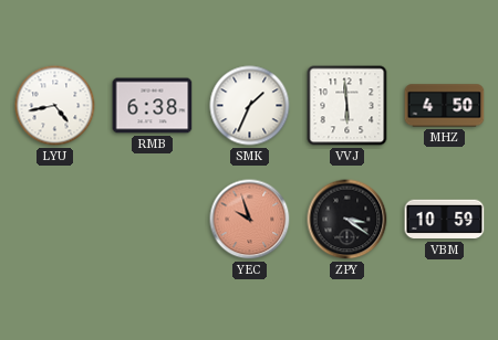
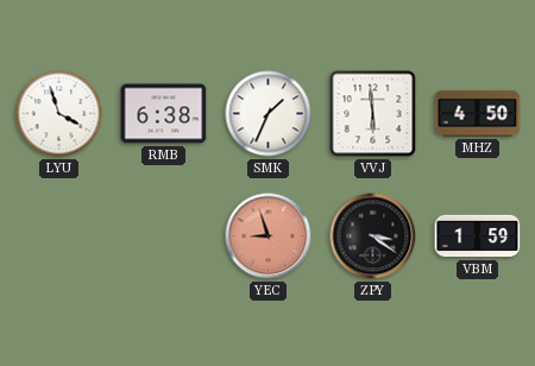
LYU: 4:43 -> 3:57
YEC: 9:57 -> 8:57
VBM: 10:59 -> 1:59
